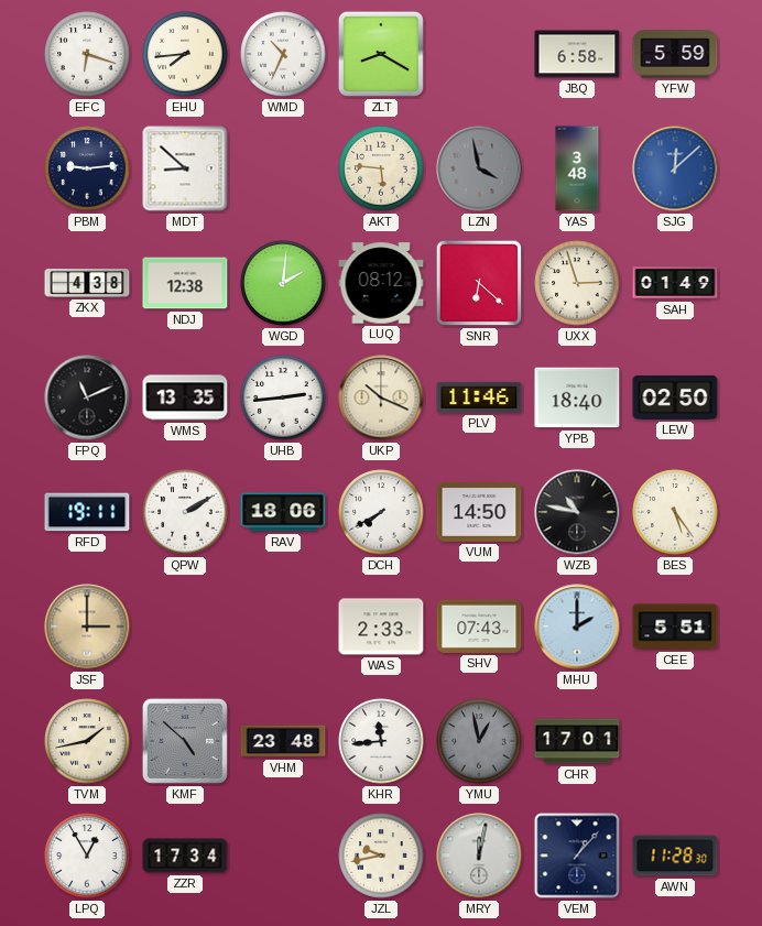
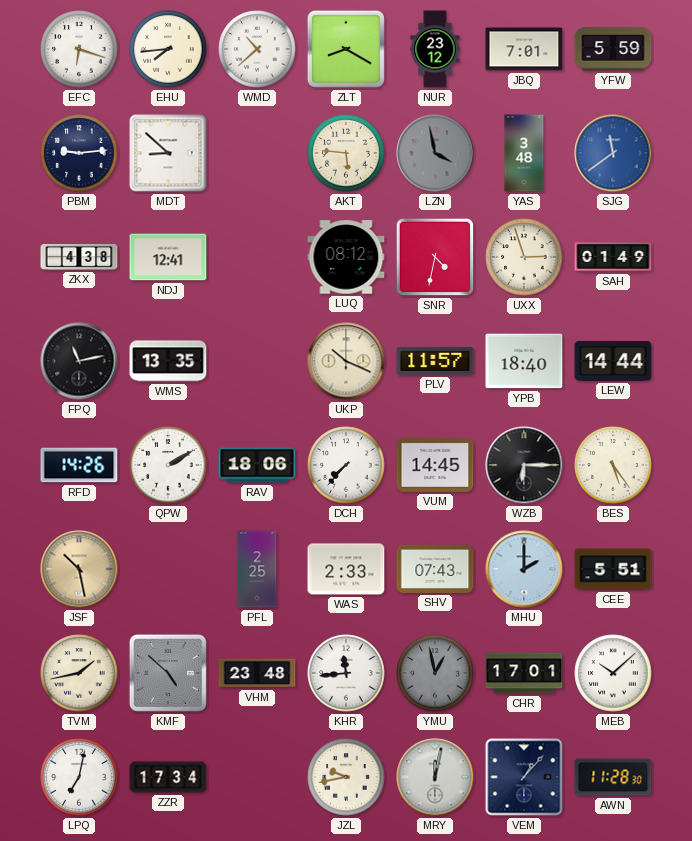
WMD: 10:34 -> 10:38
NUR: none -> 23:12
JBQ: 6:58 -> 7:01
SJG: 12:08 -> 11:39
NDJ: 12:38 -> 12:41
WGD: 2:01 -> none
SNR: 6:22 -> 4:32
FPQ: 11:11 -> 11:13
UHB: 2:44 -> none
PLV: 11:46 -> 11:57
LEW: 02:50 -> 14:44
RFD: 19:11 -> 14:26
DCH: 7:40 -> 7:37
VUM: 14:50 -> 14:45
WZB: 10:47 -> 6:15
JSF: 3:00 -> 10:28
PFL: none -> 2:25
MEB: none -> 10:08
LPQ: 12:55 -> 7:02
